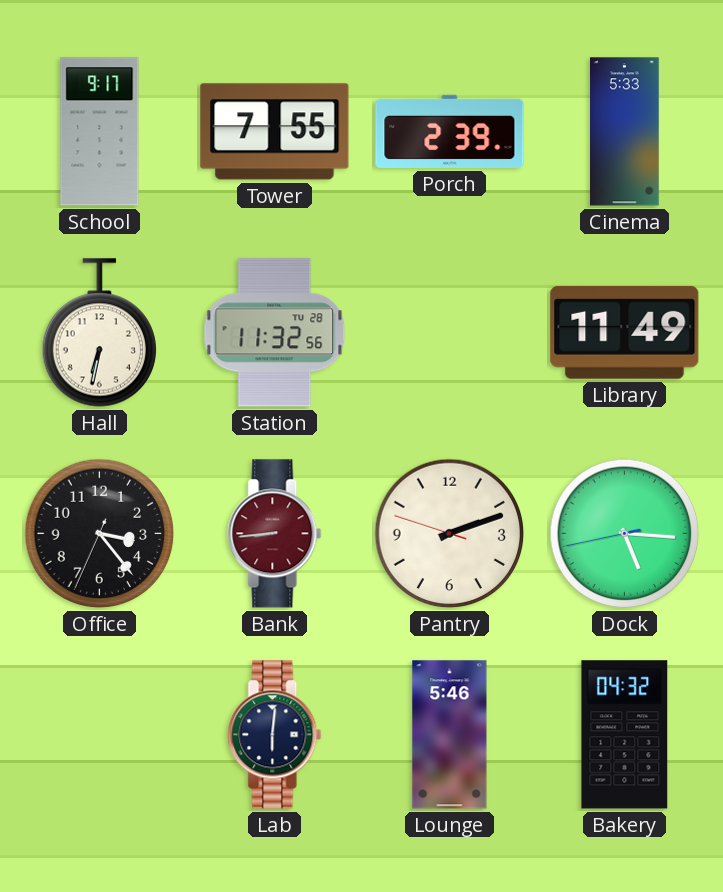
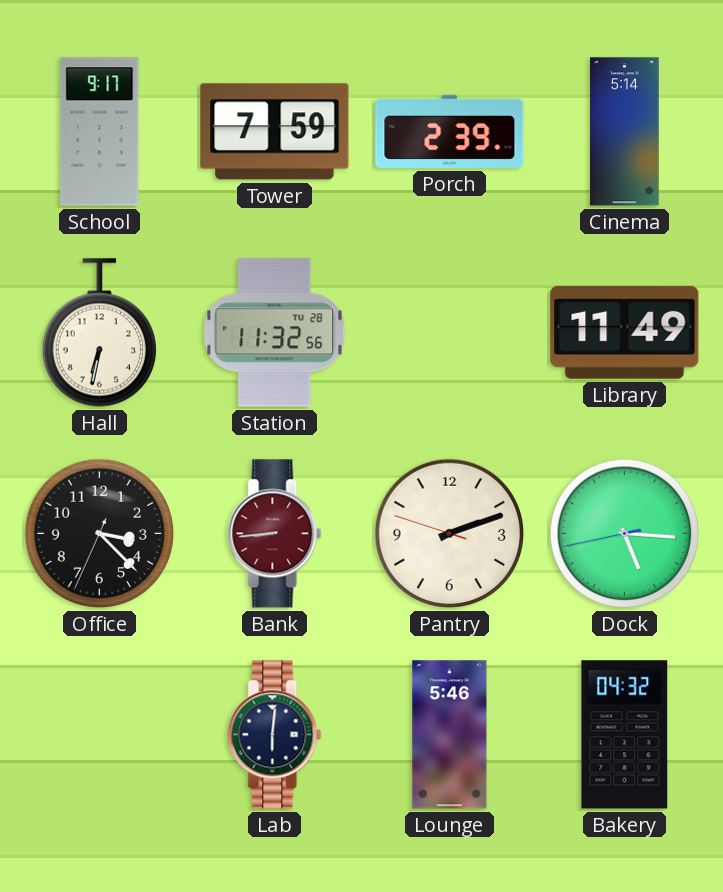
Tower: 7:55 -> 7:59
Cinema: 5:33 -> 5:14
Office: 3:23 -> 3:22
